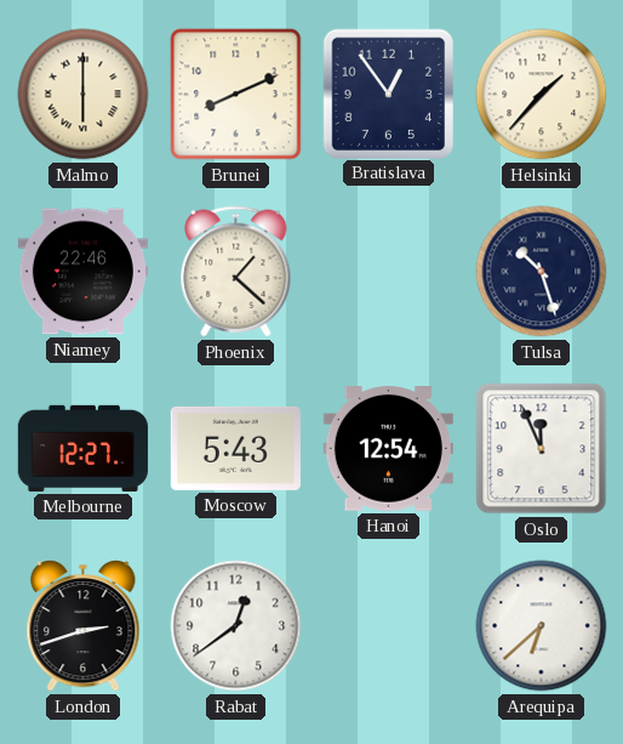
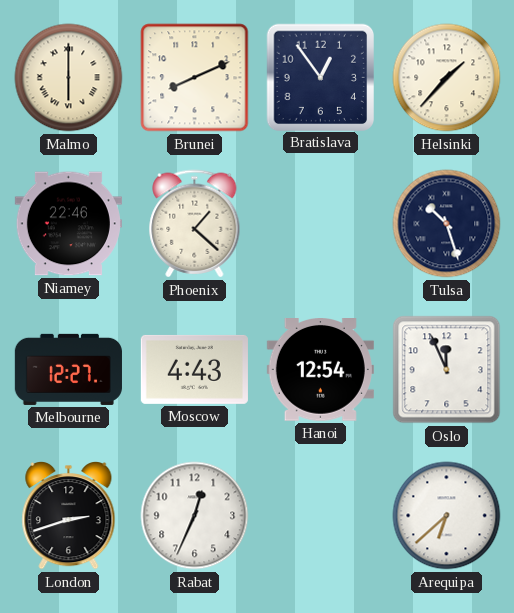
Moscow: 5:43 -> 4:43
Rabat: 12:39 -> 12:34
